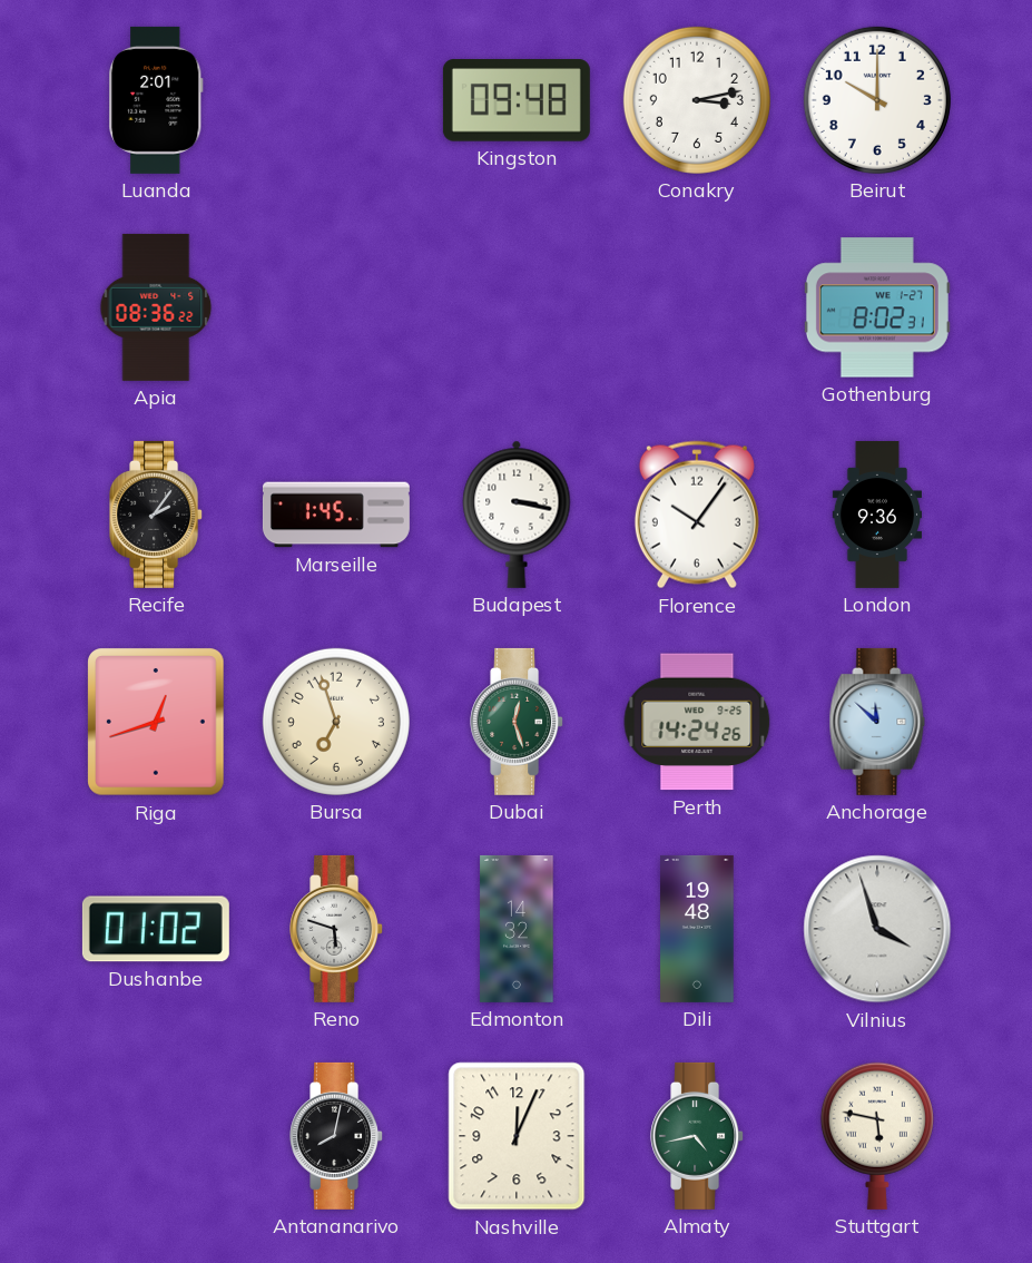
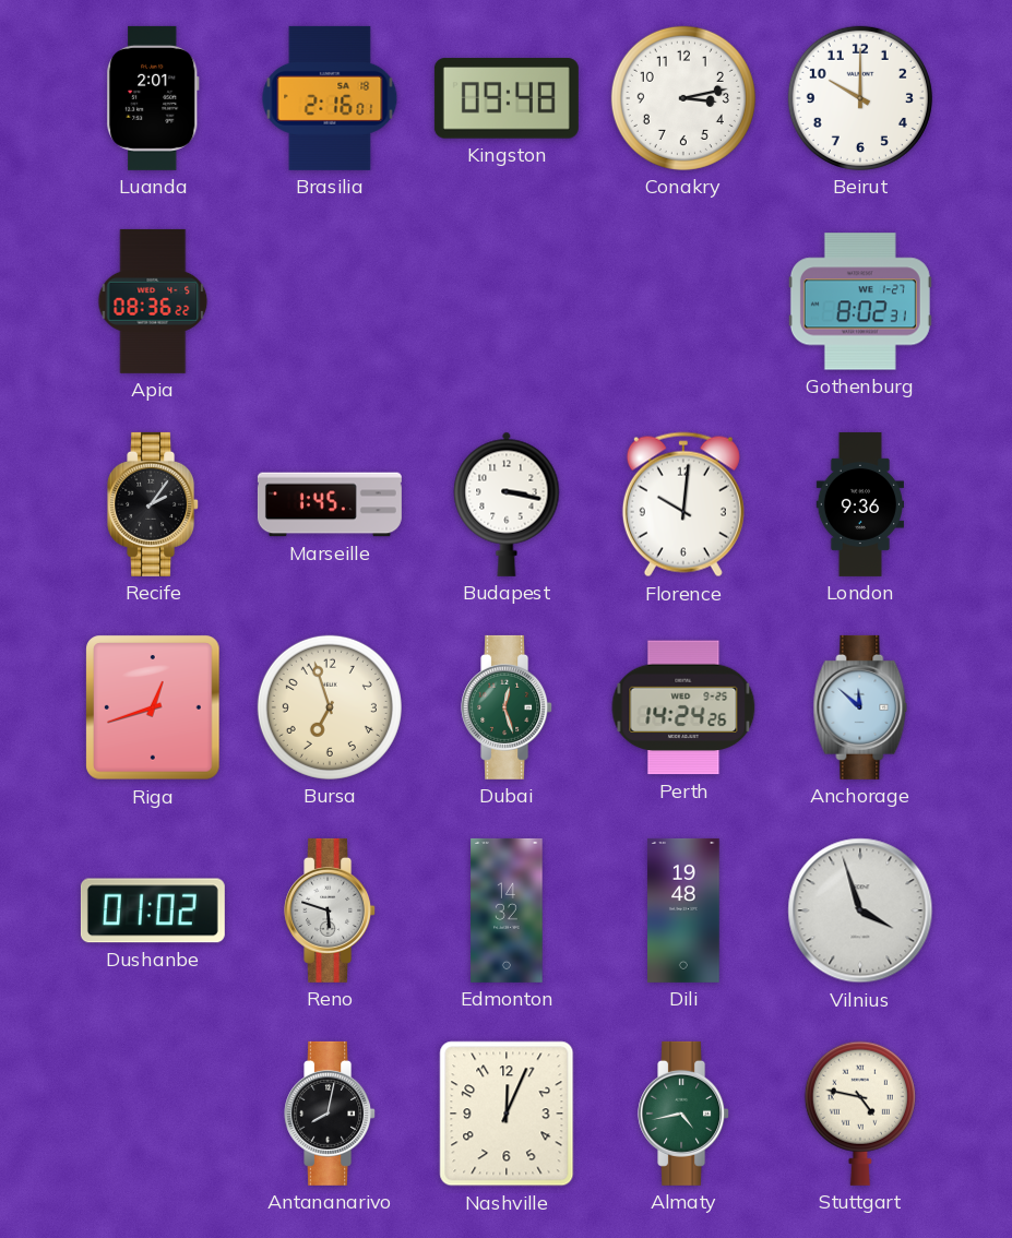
Brasilia: none -> 2:16
Florence: 10:06 -> 10:01
Stuttgart: 5:47 -> 4:47
